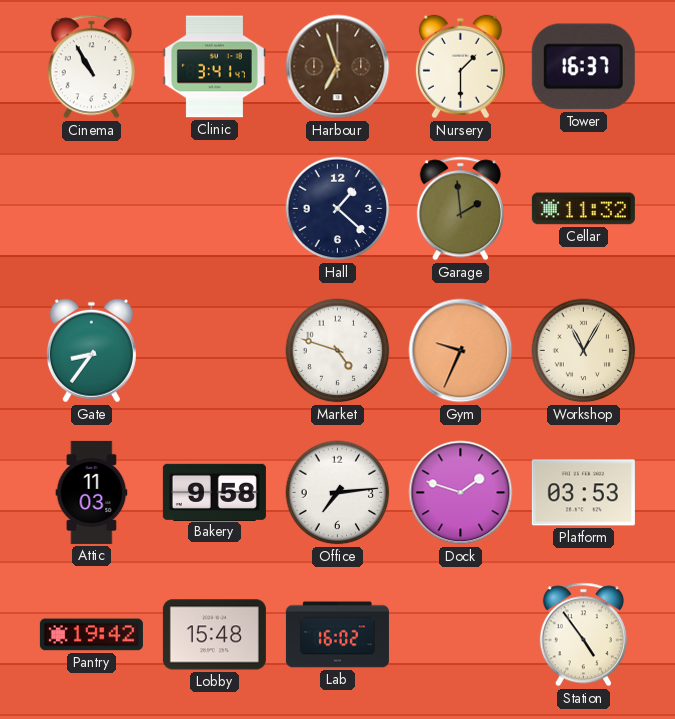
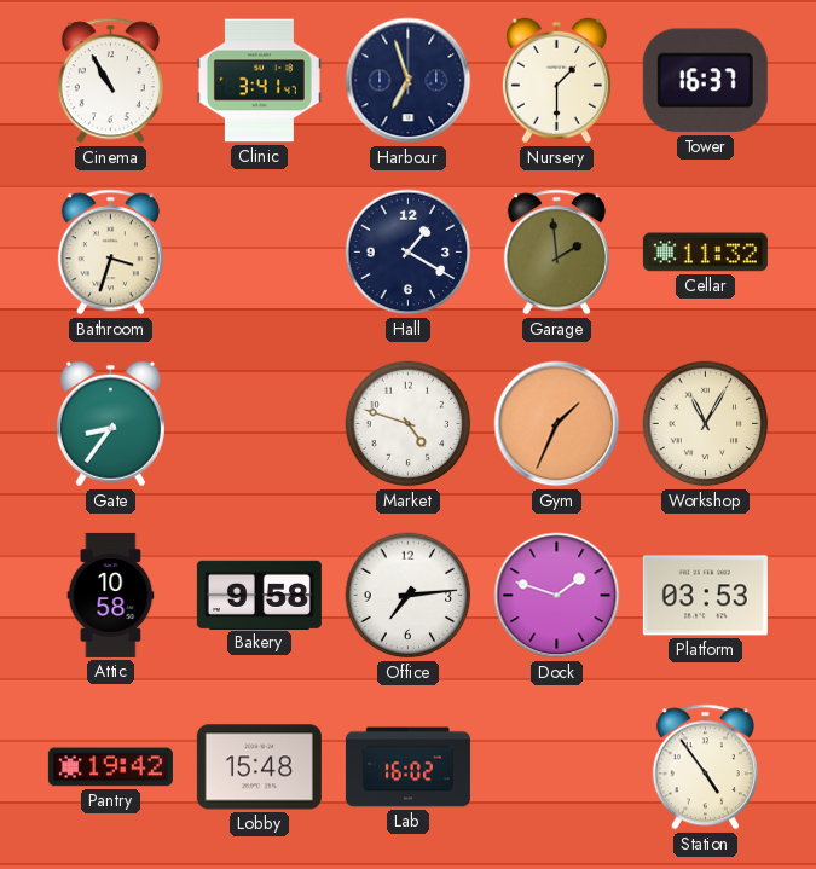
Harbour dial: brown -> navy
Bathroom: none -> 3:33
Hall: 1:22 -> 1:20
Gym: 9:34 -> 1:34
Attic: 11:03 -> 10:58
